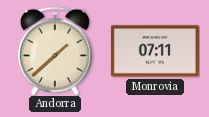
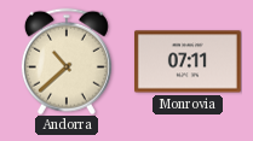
Andorra: 1:38 -> 10:38
